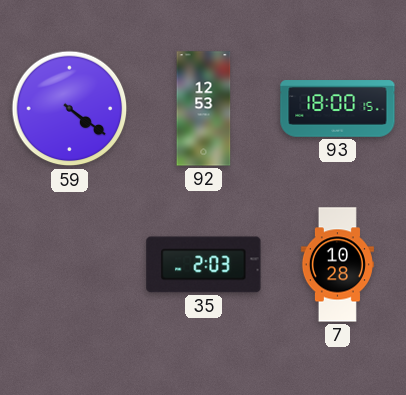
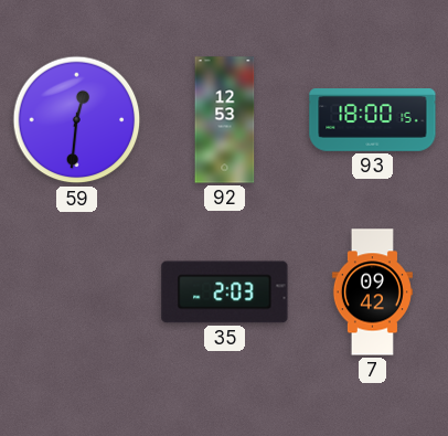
59: 4:21 -> 12:31
7: 10:28 -> 09:42
